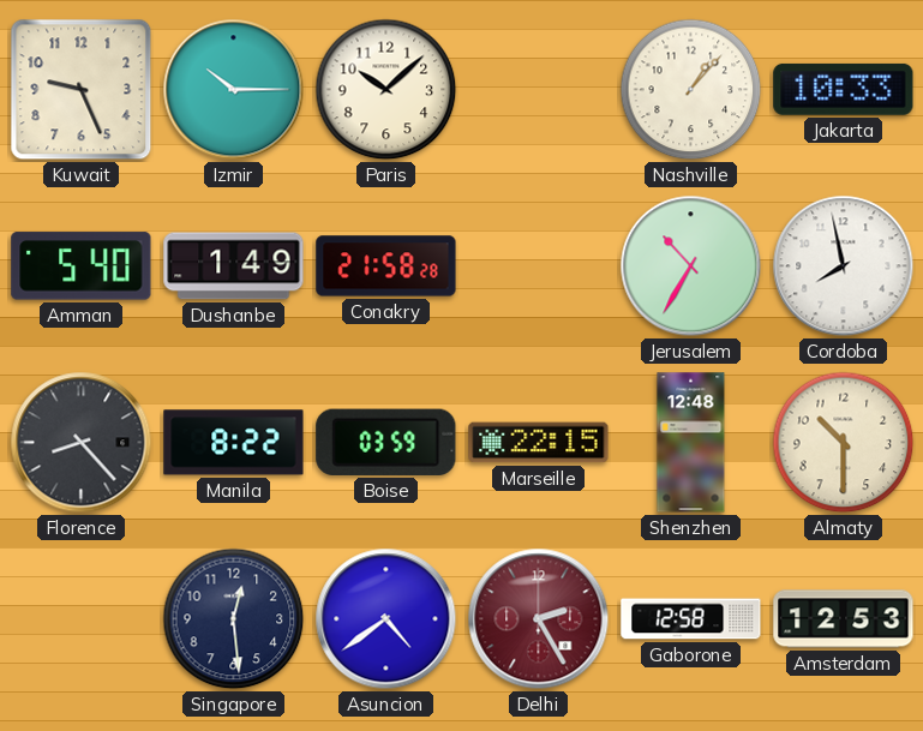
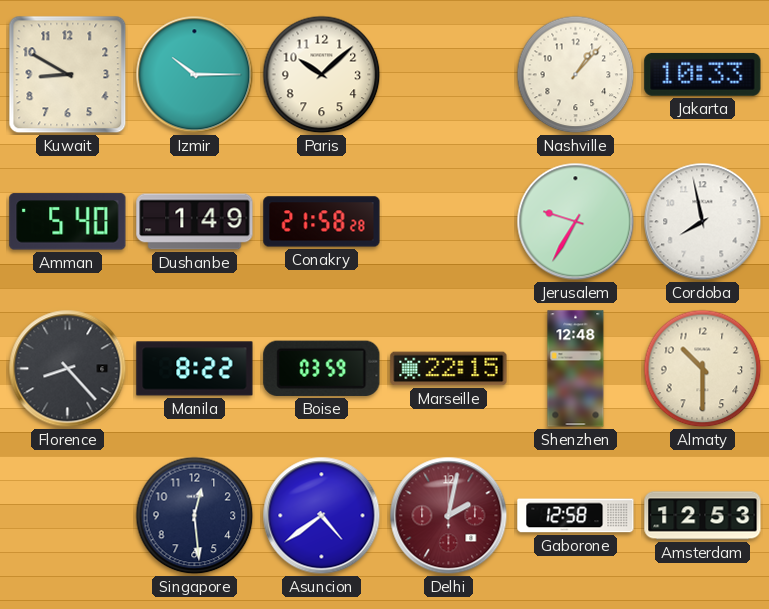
Kuwait: 9:26 -> 8:50
Jerusalem: 10:35 -> 9:35
Delhi: 2:25 -> 2:02
